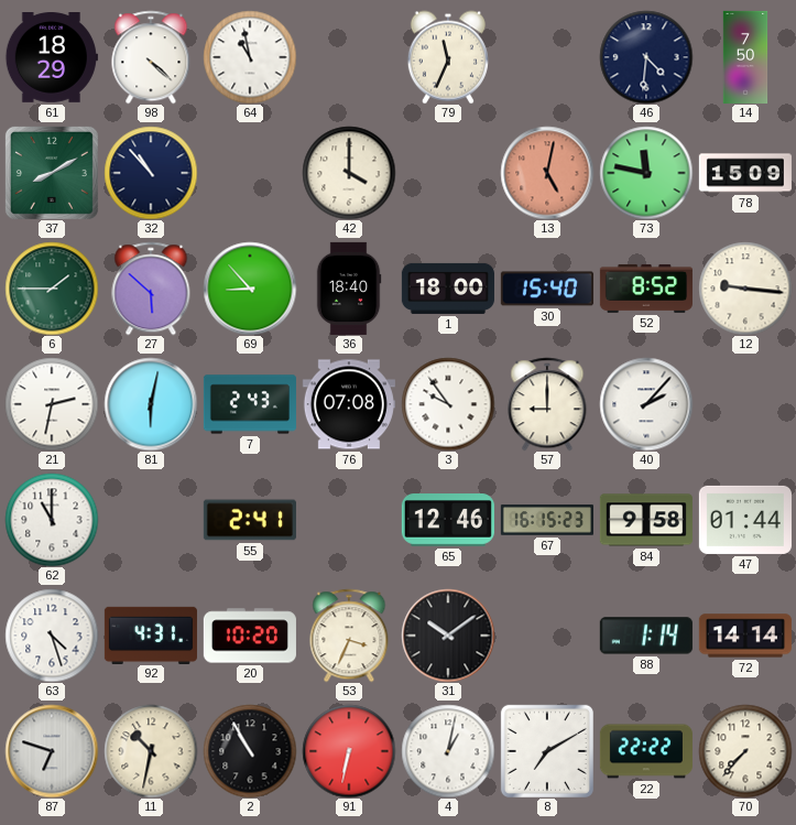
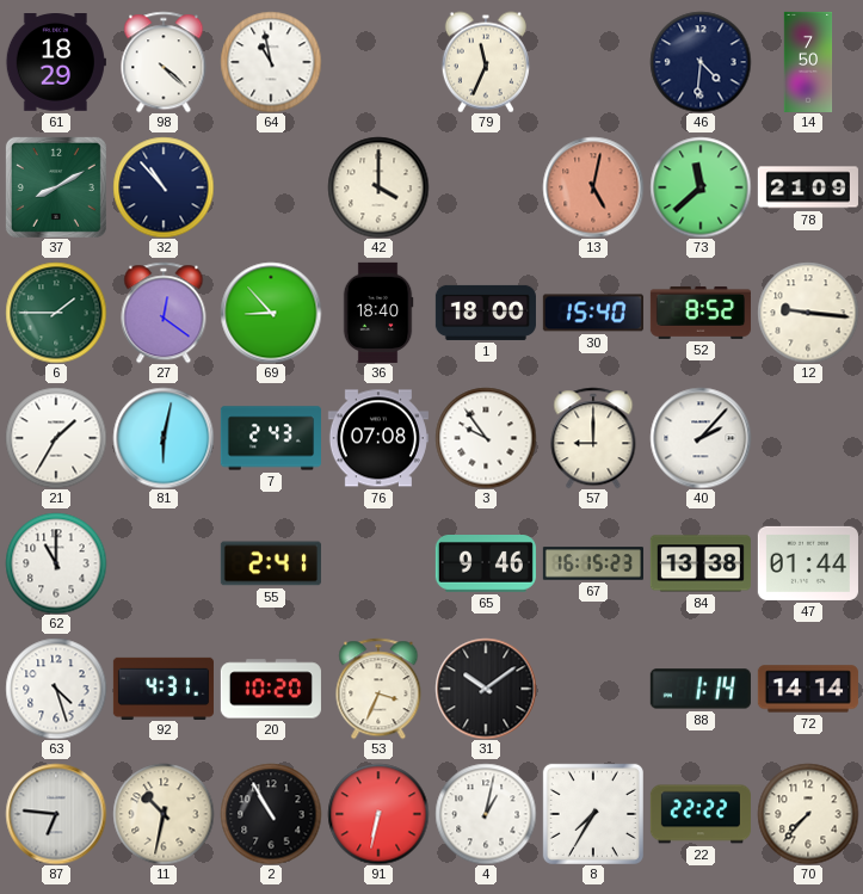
73: 11:47 -> 11:38
78: 15:09 -> 21:09
27: 5:52 -> 12:21
21: 2:32 -> 1:35
65: 12:46 -> 9:46
84: 9:58 -> 13:38
87: 6:48 -> 6:46
8: 7:10 -> 7:35
